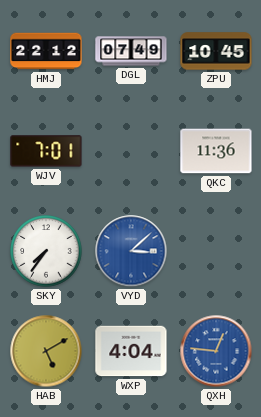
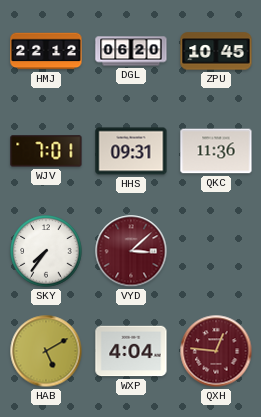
DGL: 07:49 -> 06:20
HHS: none -> 09:31
VYD dial: blue -> burgundy
QXH dial: blue -> burgundy
